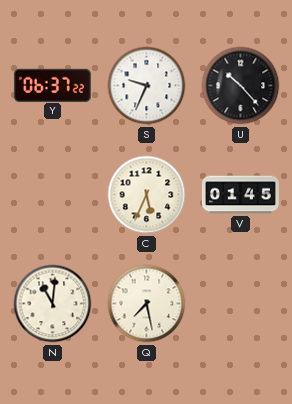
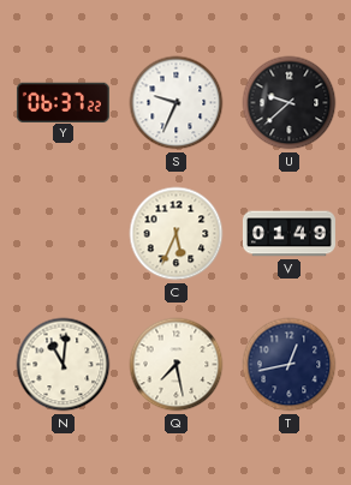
U: 10:23 -> 9:38
V: 01:45 -> 01:49
T: none -> 12:43
